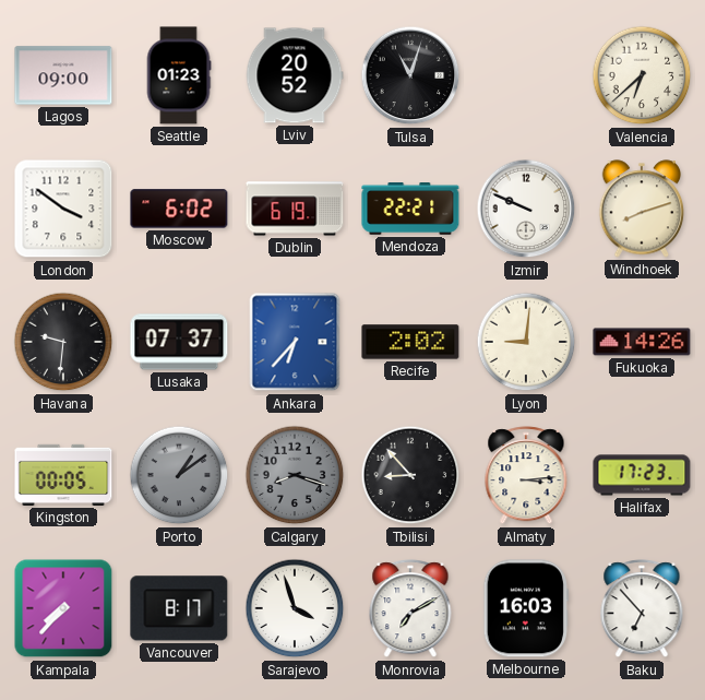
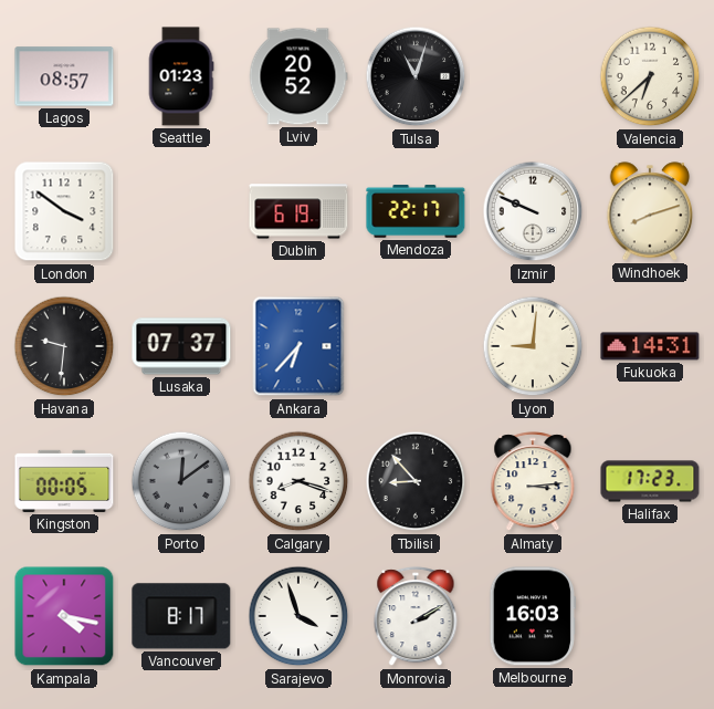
Lagos: 09:00 -> 08:57
Moscow: 6:02 -> none
Mendoza: 22:21 -> 22:17
Recife: 2:02 -> none
Fukuoka: 14:26 -> 14:31
Porto: 1:09 -> 12:09
Calgary dial: grey -> white
Kampala: 7:37 -> 4:17
Monrovia: 7:10 -> 2:10
Baku: 6:53 -> none
